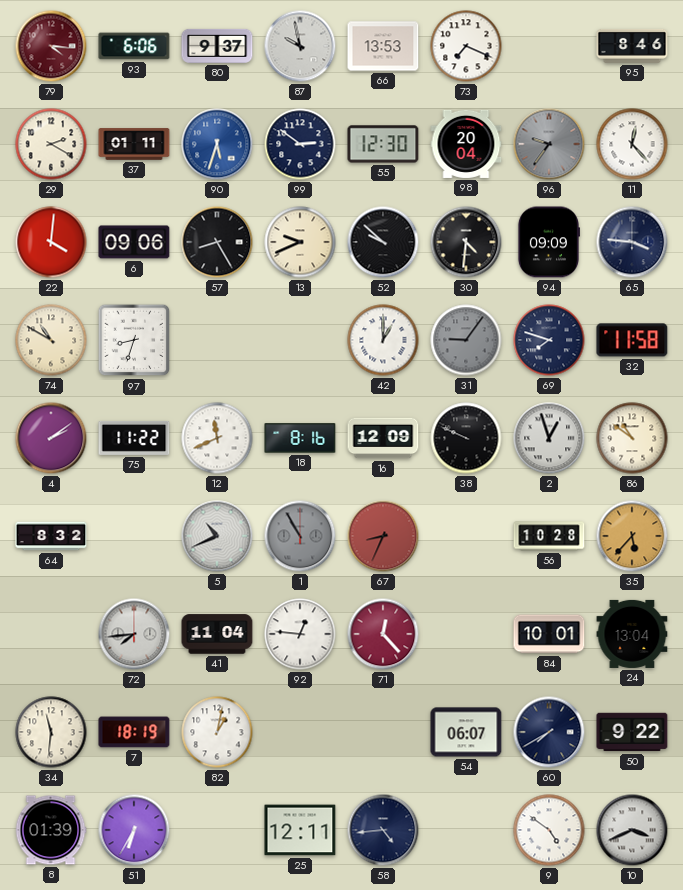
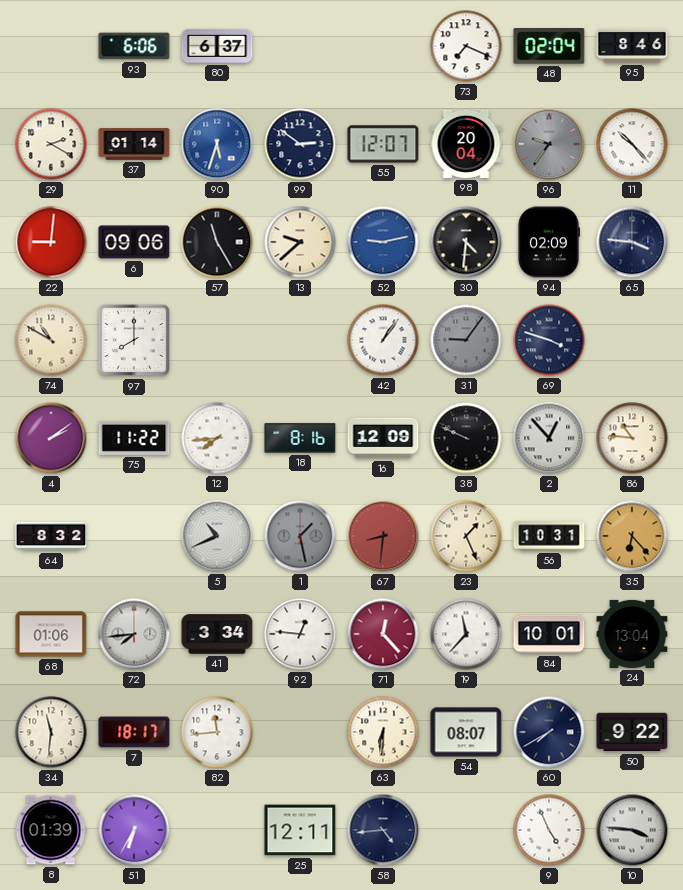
79: 4:16 -> none
80: 9:37 -> 6:37
87: 9:58 -> none
66: 13:53 -> none
48: none -> 02:04
37: 01:11 -> 01:14
55: 12:30 -> 12:07
11: 12:23 -> 10:23
22: 4:01 -> 9:01
57: 8:25 -> 11:25
13: 9:41 -> 9:38
52: 9:52 -> 9:13
52 dial: black -> blue
94: 09:09 -> 02:09
97: 8:33 -> 8:00
42: 1:00 -> 1:06
69: 7:48 -> 3:48
32: 11:58 -> none
12: 11:41 -> 7:44
2: 12:57 -> 12:53
86: 10:51 -> 10:46
1: 10:55 -> 1:28
67: 8:34 -> 8:31
23: none -> 1:26
56: 10:28 -> 10:31
35: 5:37 -> 6:23
68: none -> 01:06
41: 11:04 -> 3:34
19: none -> 11:37
7: 18:19 -> 18:17
82: 1:02 -> 11:44
63: none -> 6:31
54: 06:07 -> 08:07
9: 4:51 -> 4:56
10: 3:41 -> 3:46
